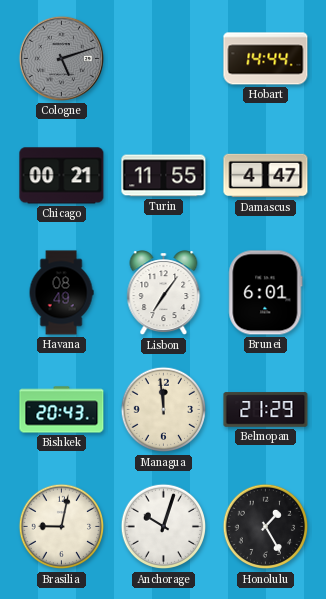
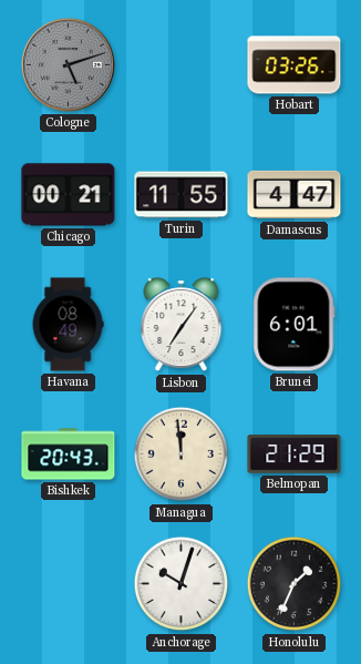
Hobart: 14:44 -> 03:26
Brasilia: 9:02 -> none
Honolulu: 1:25 -> 1:34
